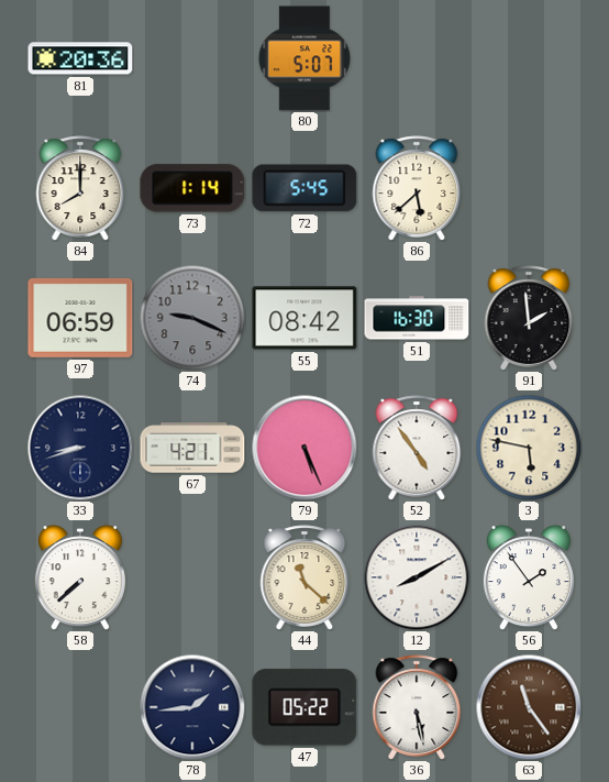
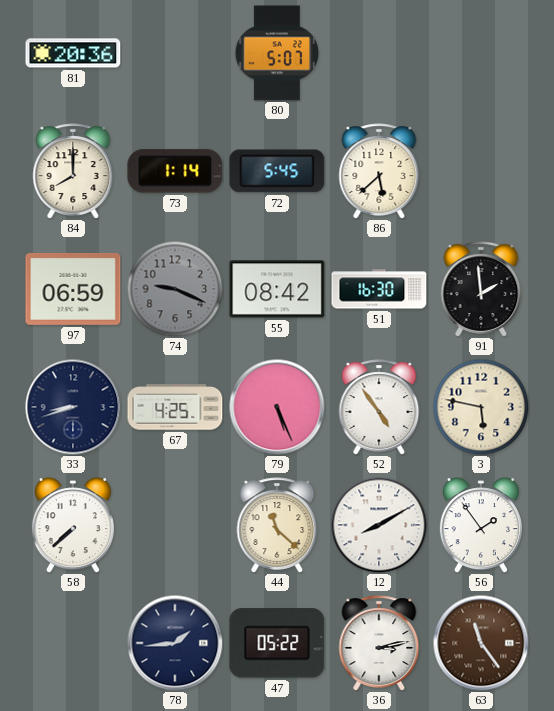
67: 4:21 -> 4:25
36: 5:28 -> 3:13
